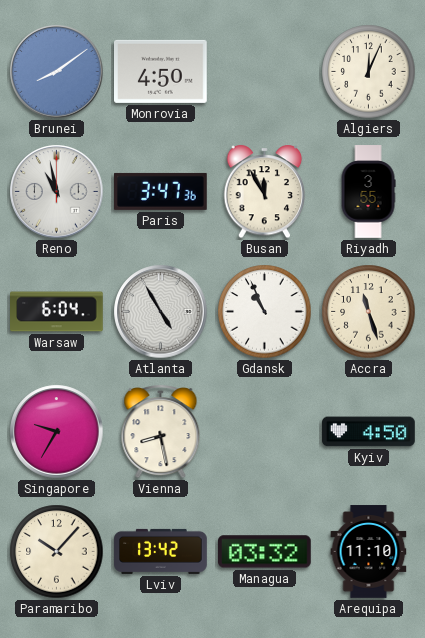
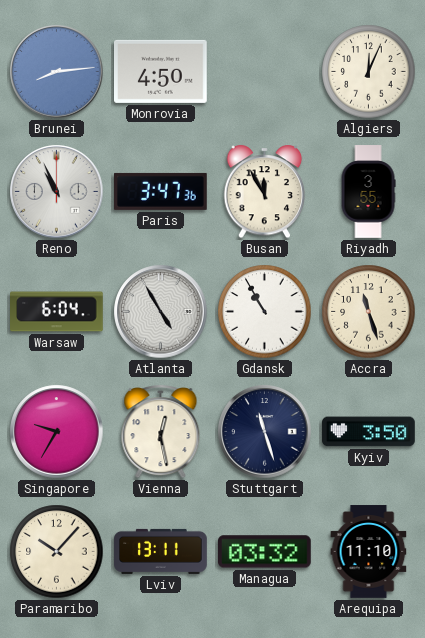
Brunei: 8:09 -> 8:14
Reno: 10:58 -> 10:56
Gdansk: 10:56 -> 10:55
Vienna: 8:28 -> 12:28
Stuttgart: none -> 11:27
Kyiv: 4:50 -> 3:50
Lviv: 13:42 -> 13:11
